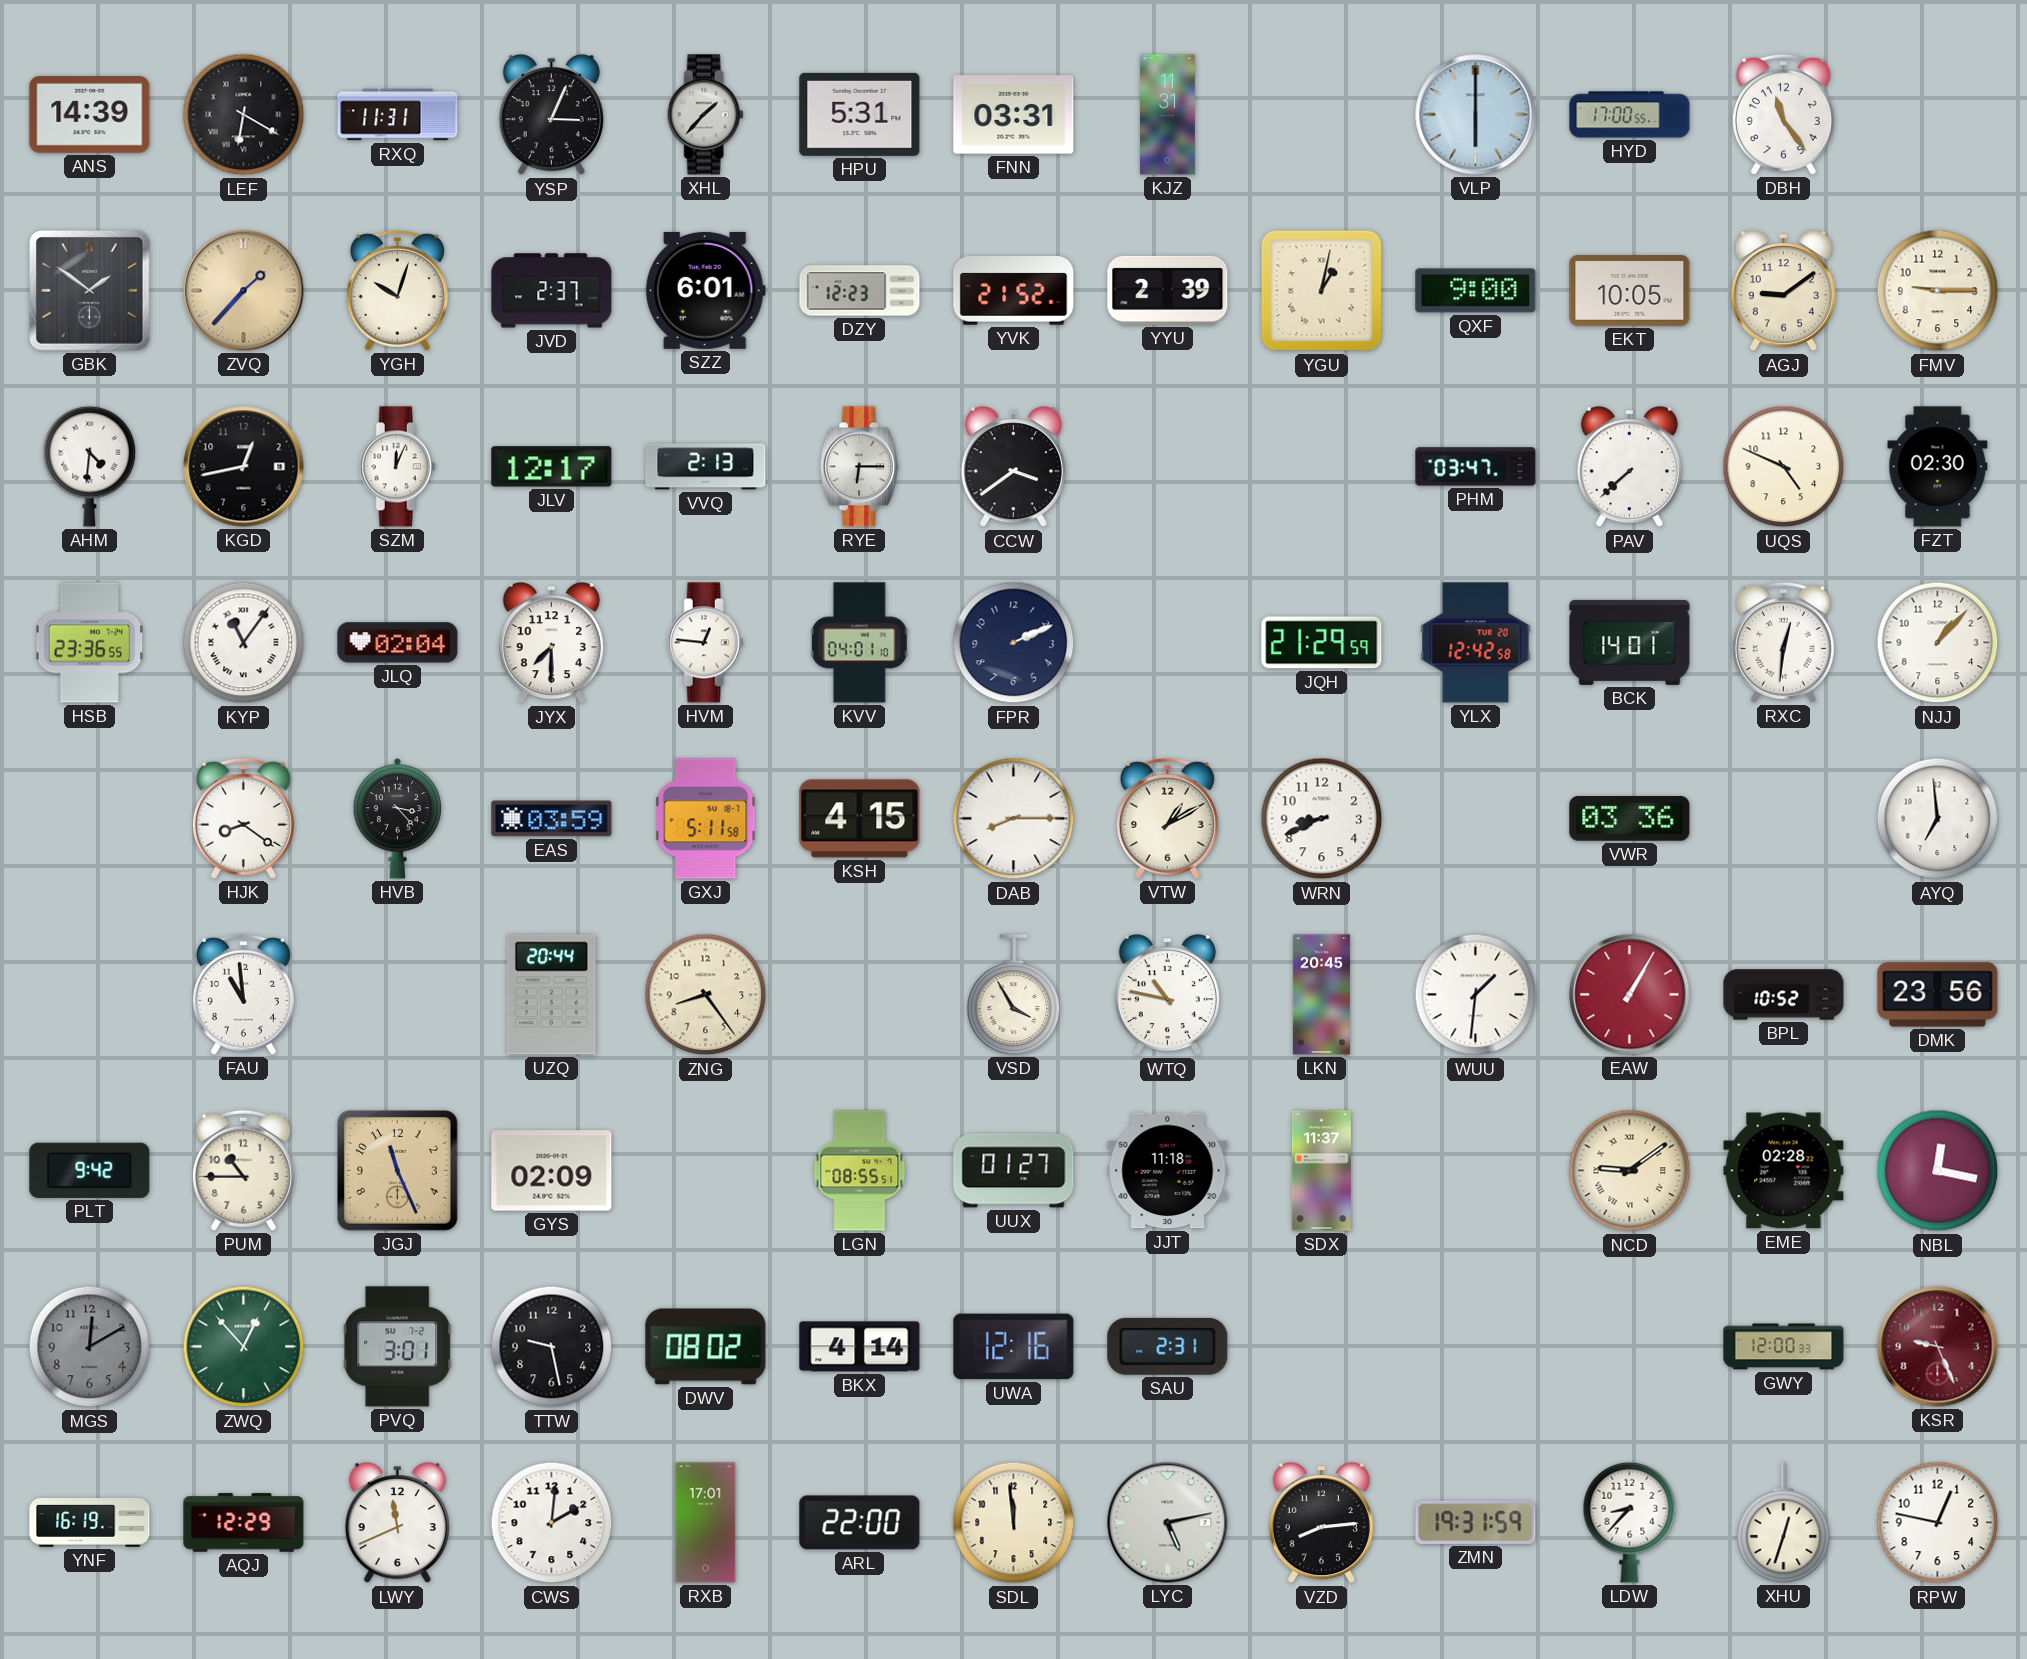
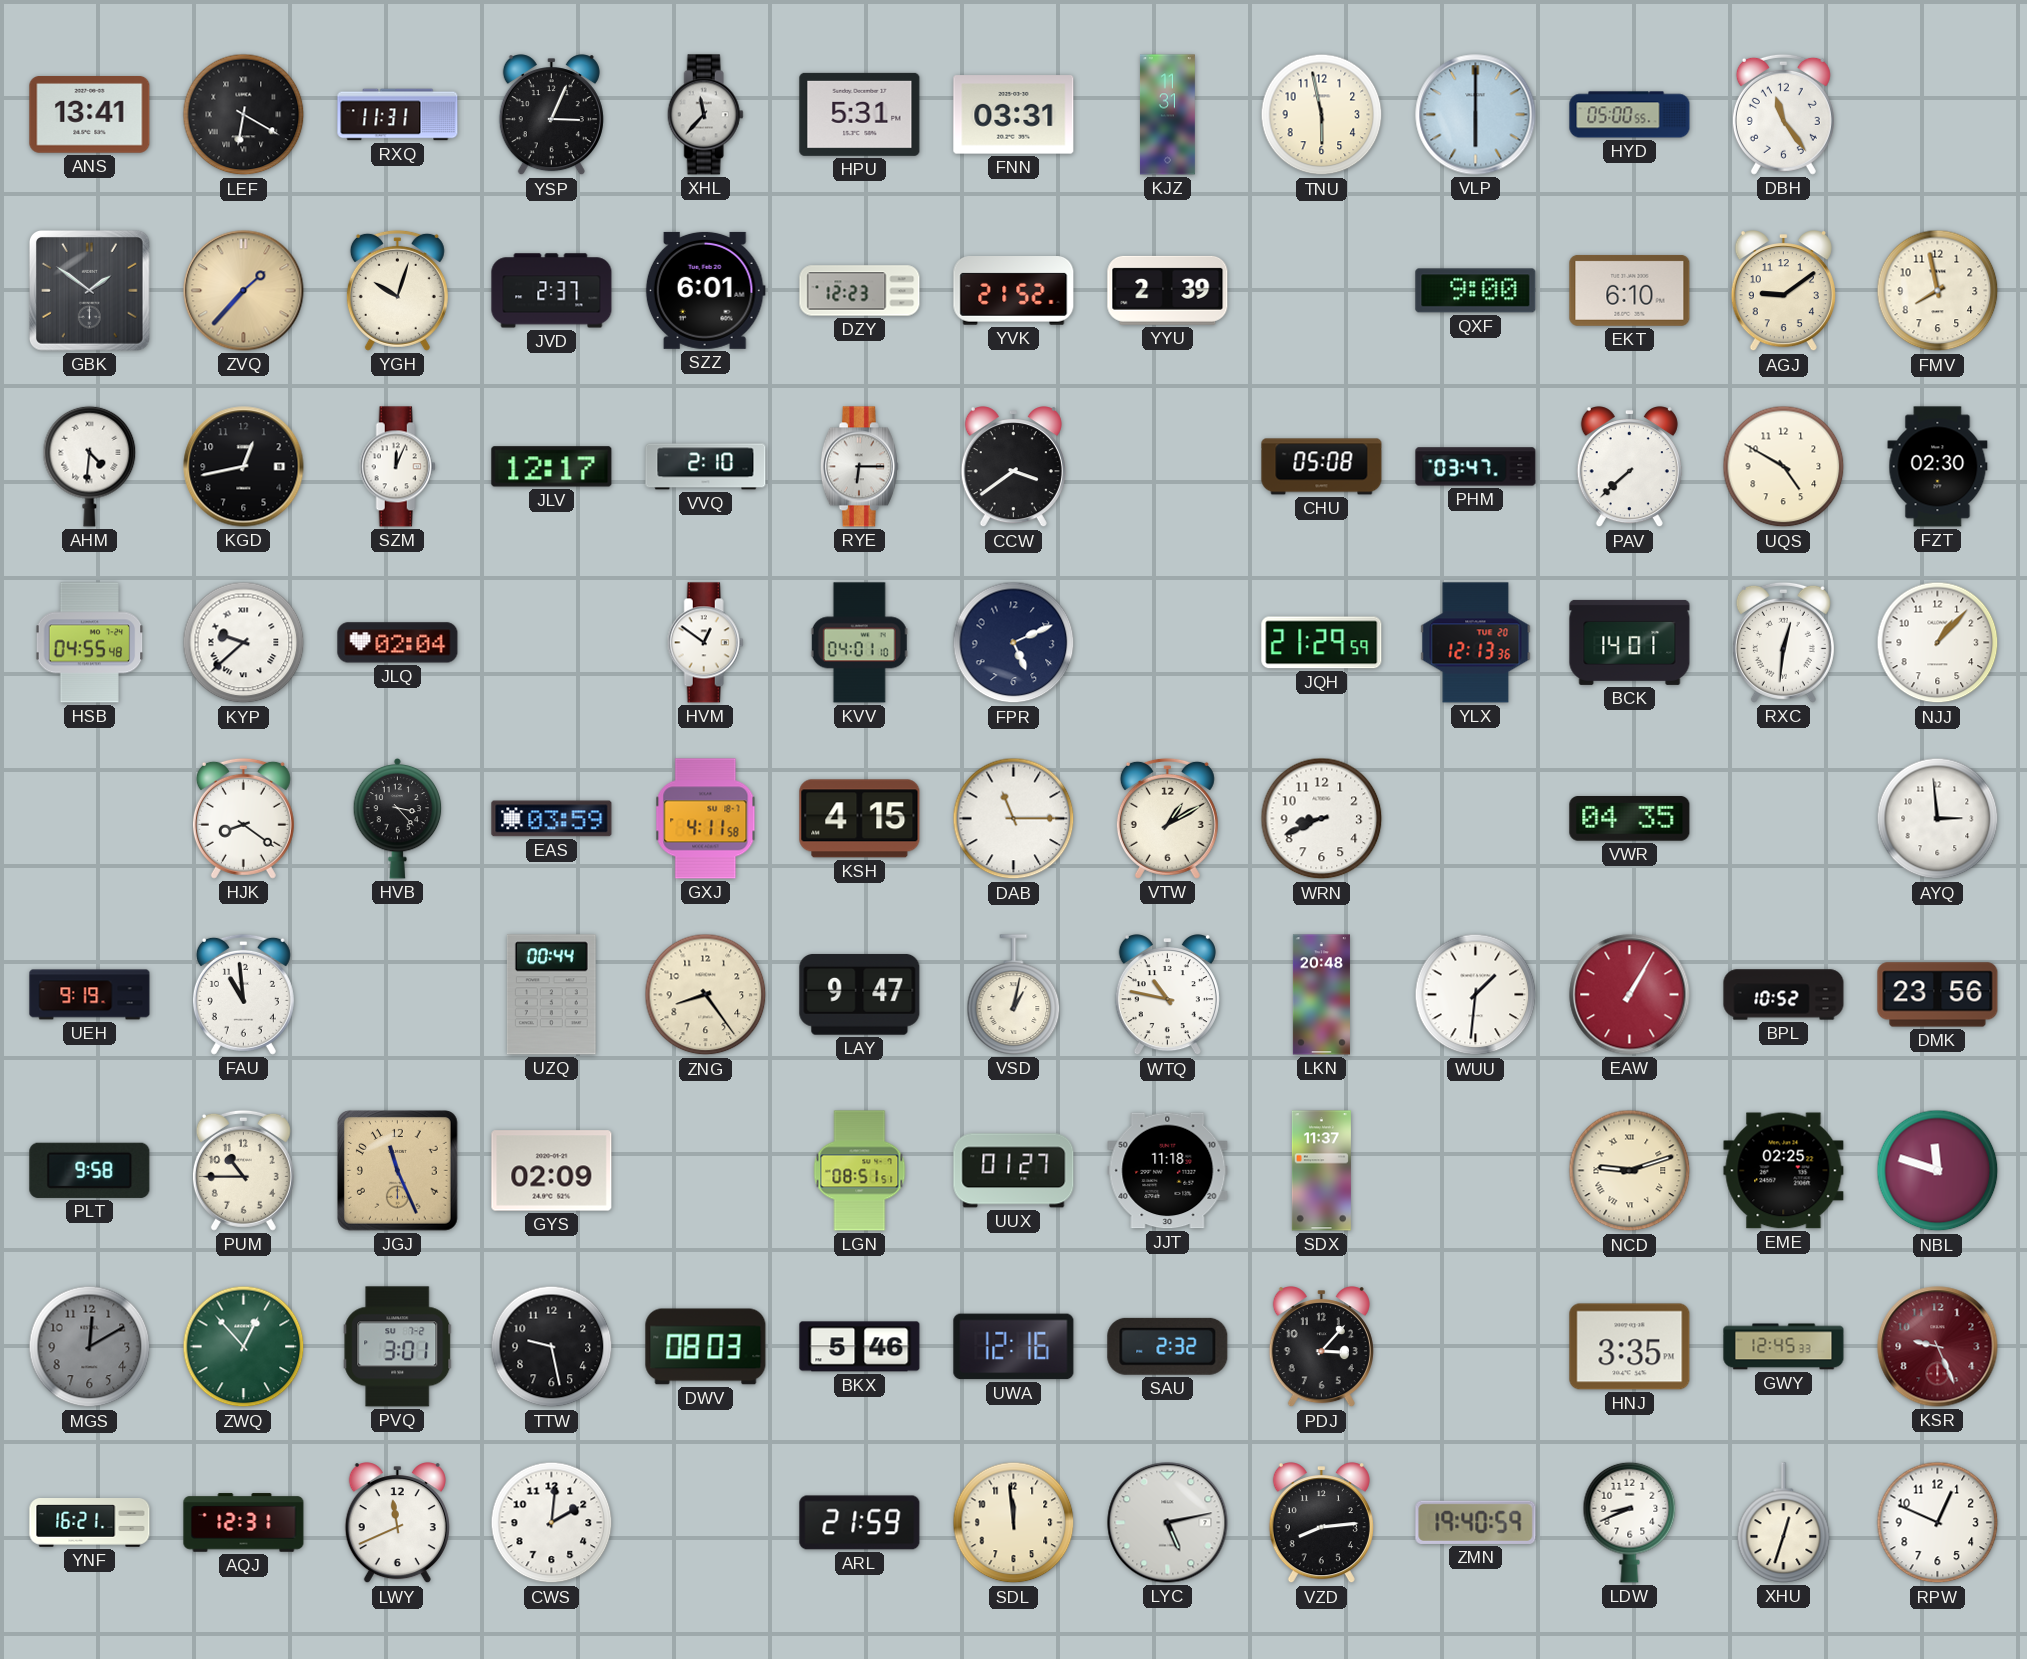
ANS: 14:39 -> 13:41
XHL: 1:37 -> 11:37
TNU: none -> 5:58
HYD: 17:00 -> 05:00
YGU: 1:02 -> none
EKT: 10:05 -> 6:10
FMV: 9:15 -> 7:58
VVQ: 2:13 -> 2:10
CHU: none -> 05:08
UQS: 4:49 -> 4:50
HSB: 23:36 -> 04:55
KYP: 11:06 -> 9:38
JYX: 7:30 -> none
HVM: 12:46 -> 12:51
FPR: 2:11 -> 5:11
YLX: 12:42 -> 12:13
GXJ: 5:11 -> 4:11
DAB: 8:15 -> 11:15
VWR: 03:36 -> 04:35
AYQ: 6:59 -> 2:59
UEH: none -> 9:19
UZQ: 20:44 -> 00:44
LAY: none -> 9:47
VSD: 3:55 -> 1:02
LKN: 20:45 -> 20:48
PLT: 9:42 -> 9:58
LGN: 08:55 -> 08:51
NCD: 9:09 -> 9:12
EME: 02:28 -> 02:25
NBL: 12:17 -> 11:48
DWV: 08:02 -> 08:03
BKX: 4:14 -> 5:46
SAU: 2:31 -> 2:32
PDJ: none -> 3:07
HNJ: none -> 3:35
GWY: 12:00 -> 12:45
YNF: 16:19 -> 16:21
AQJ: 12:29 -> 12:31
RXB: 17:01 -> none
ARL: 22:00 -> 21:59
ZMN: 19:31 -> 19:40
LDW: 8:37 -> 8:41
RPW: 12:47 -> 12:49
